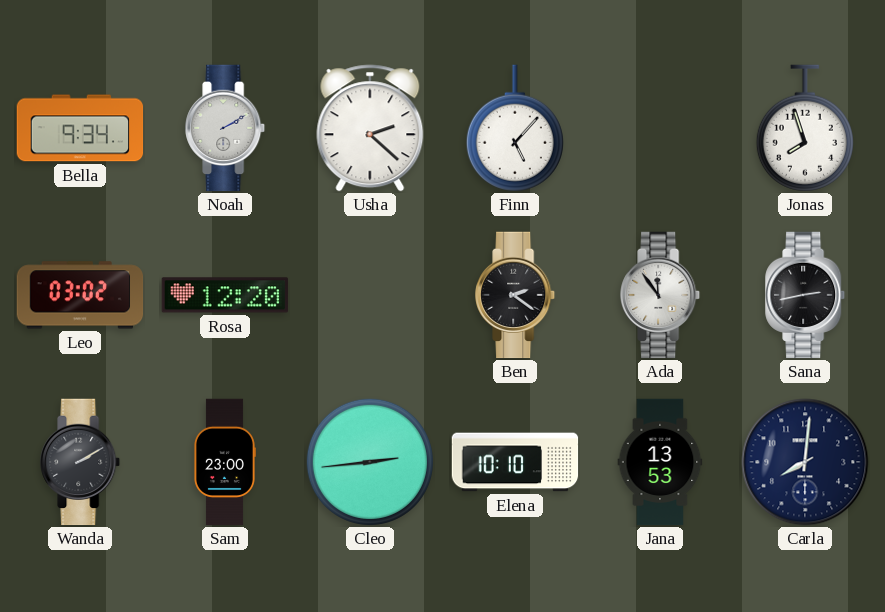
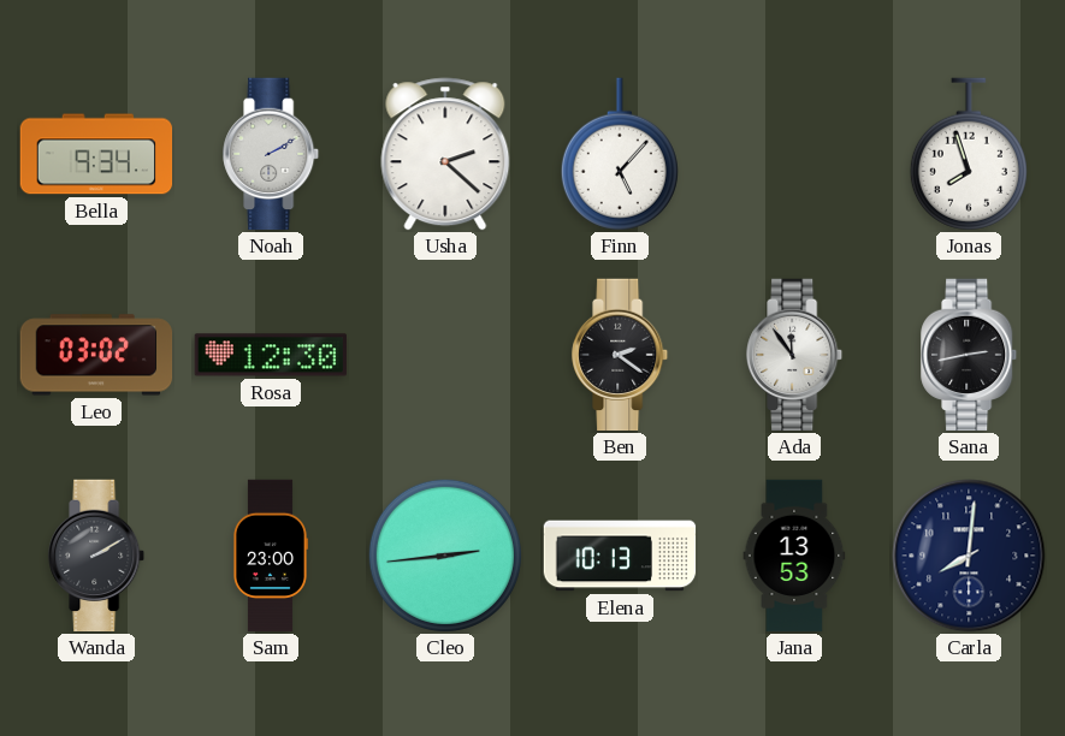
Rosa: 12:20 -> 12:30
Elena: 10:10 -> 10:13
